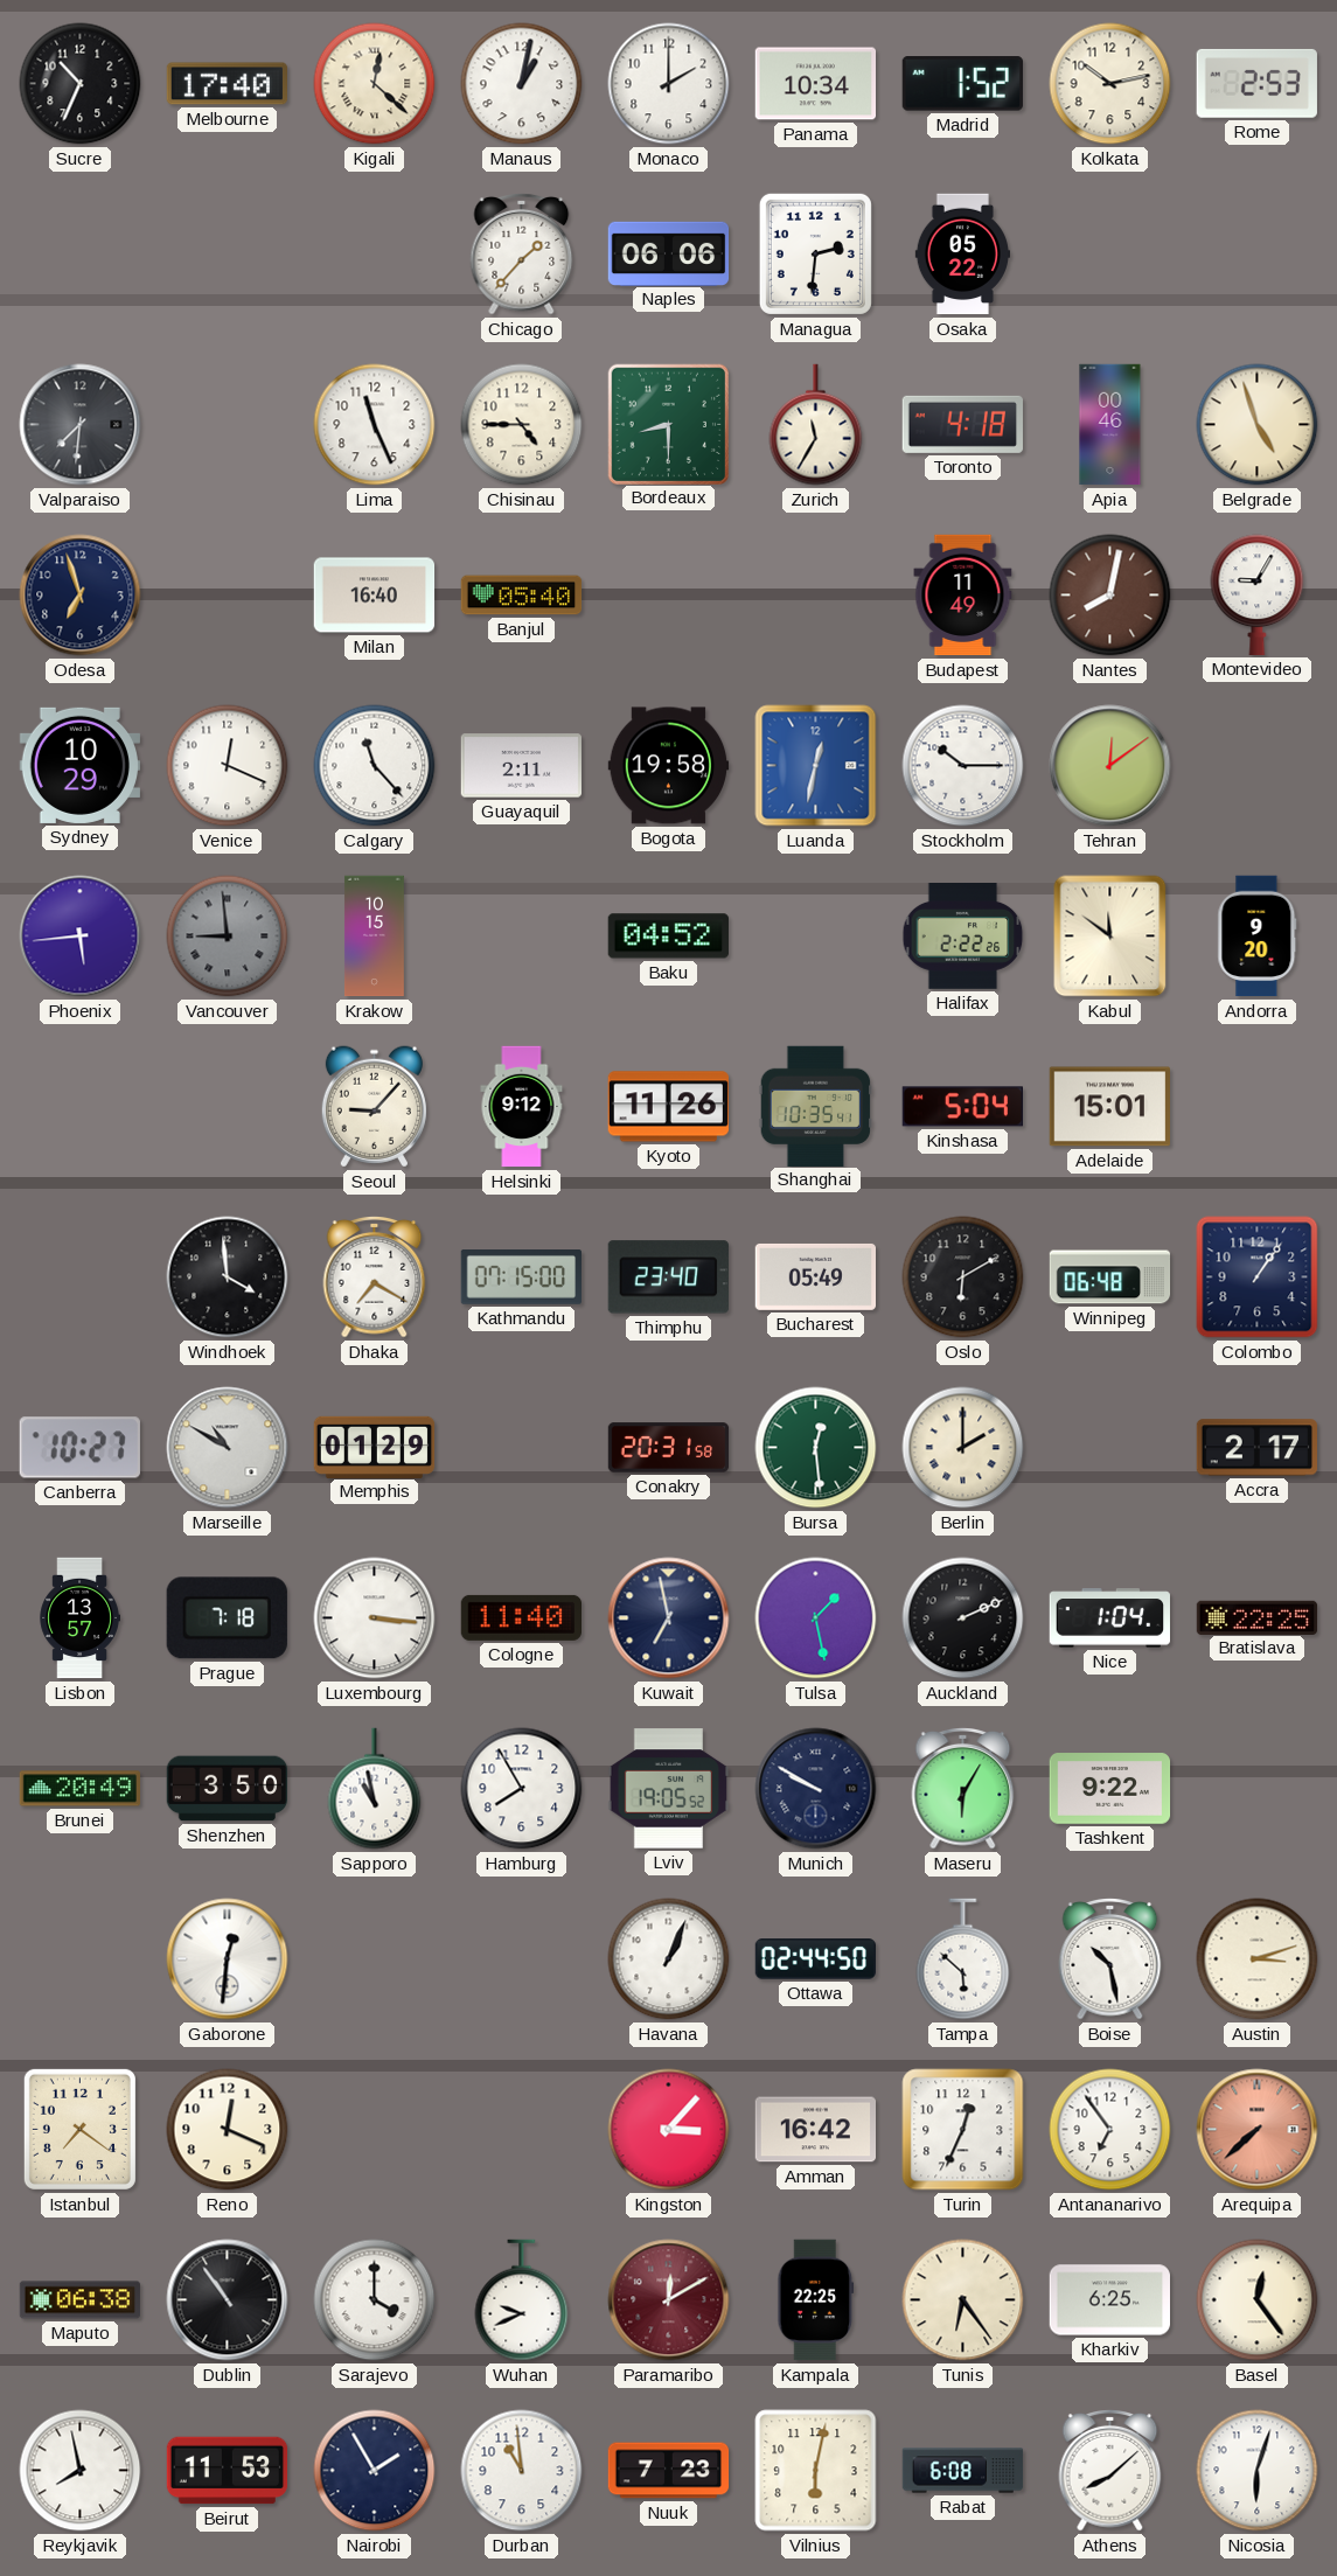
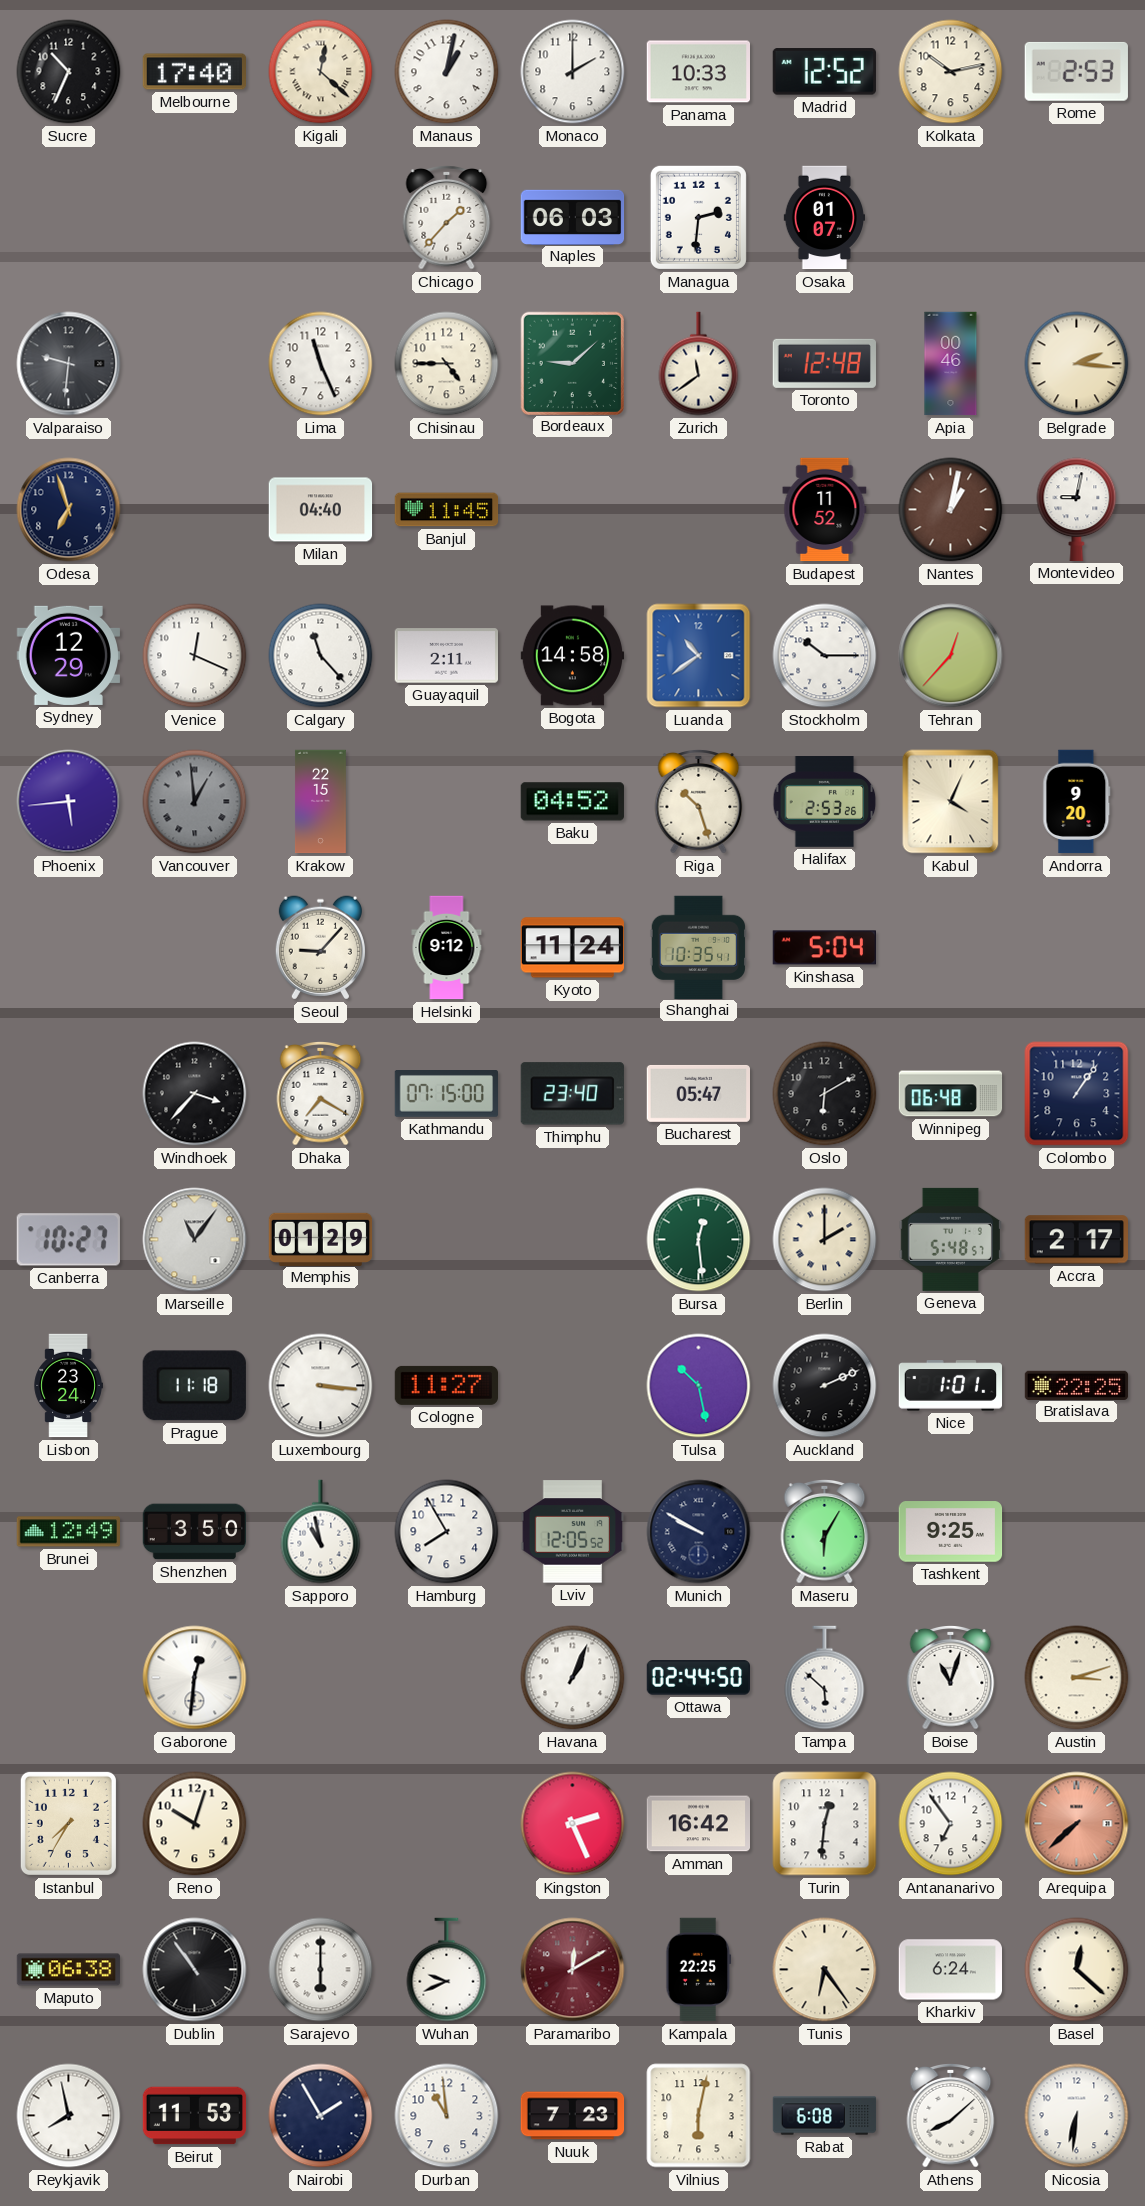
Panama: 10:34 -> 10:33
Madrid: 1:52 -> 12:52
Naples: 06:06 -> 06:03
Osaka: 05:22 -> 01:07
Valparaiso: 7:31 -> 9:31
Bordeaux: 8:30 -> 9:08
Zurich: 11:35 -> 11:39
Toronto: 4:18 -> 12:48
Belgrade: 4:57 -> 2:16
Milan: 16:40 -> 04:40
Banjul: 05:40 -> 11:45
Budapest: 11:49 -> 11:52
Nantes: 8:02 -> 1:02
Montevideo: 9:05 -> 9:02
Sydney: 10:29 -> 12:29
Bogota: 19:58 -> 14:58
Luanda: 12:32 -> 10:39
Tehran: 12:09 -> 12:37
Vancouver: 8:59 -> 12:59
Krakow: 10:15 -> 22:15
Riga: none -> 10:27
Halifax: 2:22 -> 2:53
Kabul: 11:51 -> 4:04
Kyoto: 11:26 -> 11:24
Adelaide: 15:01 -> none
Windhoek: 3:59 -> 3:37
Bucharest: 05:49 -> 05:47
Marseille: 10:50 -> 11:06
Conakry: 20:31 -> none
Geneva: none -> 5:48
Lisbon: 13:57 -> 23:24
Prague: 7:18 -> 11:18
Cologne: 11:40 -> 11:27
Kuwait: 6:58 -> none
Tulsa: 1:28 -> 10:28
Nice: 1:04 -> 1:01
Brunei: 20:49 -> 12:49
Lviv: 19:05 -> 12:05
Tashkent: 9:22 -> 9:25
Boise: 10:28 -> 11:03
Istanbul: 7:21 -> 7:35
Reno: 12:19 -> 10:03
Kingston: 3:07 -> 2:26
Turin: 12:34 -> 12:31
Sarajevo: 4:00 -> 6:00
Kharkiv: 6:25 -> 6:24
Basel: 12:24 -> 12:22
Nicosia: 6:03 -> 6:31
